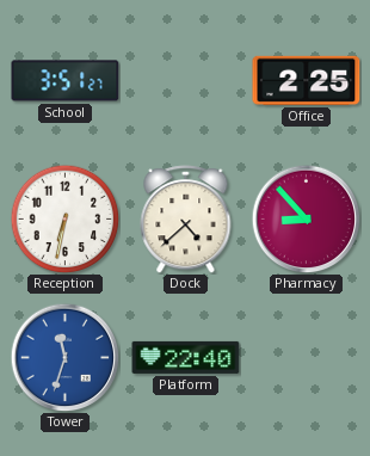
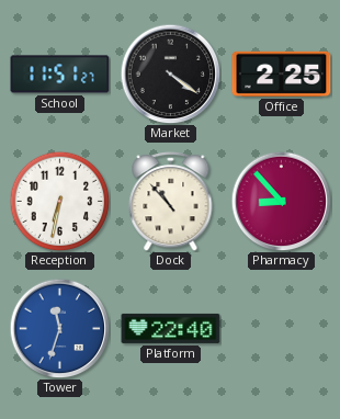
School: 3:51 -> 11:51
Market: none -> 4:21
Dock: 4:38 -> 10:53
